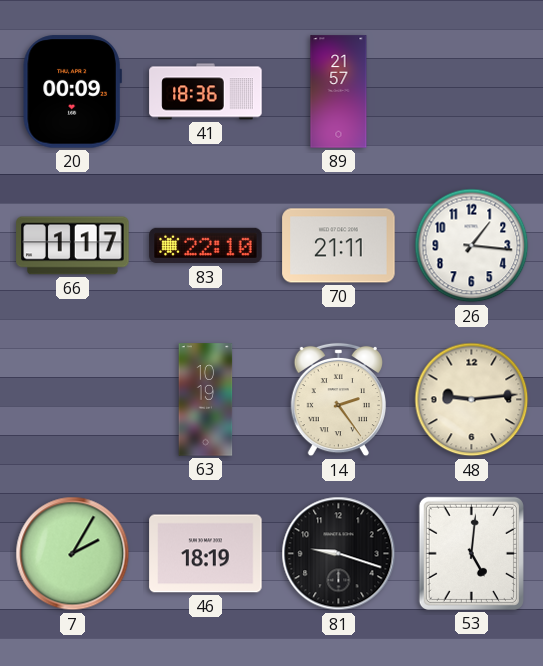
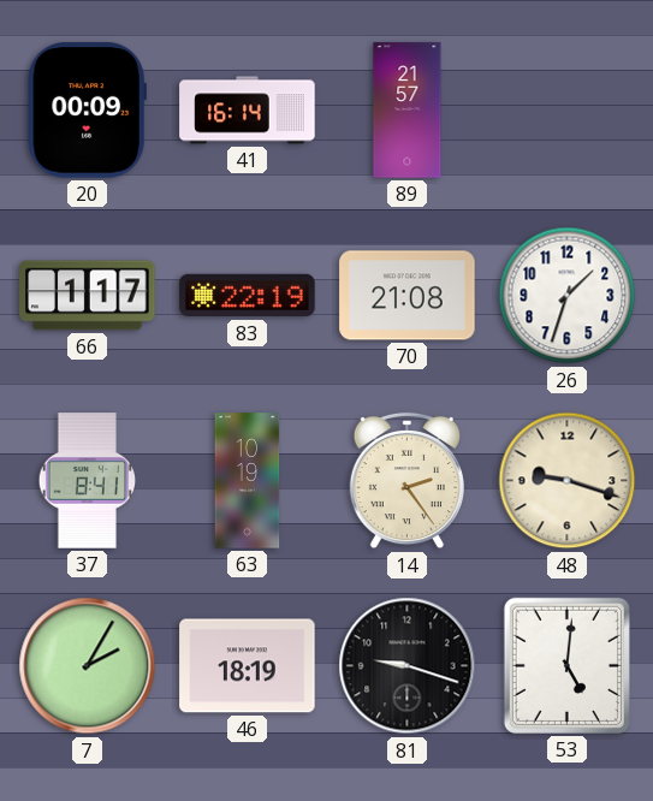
41: 18:36 -> 16:14
83: 22:10 -> 22:19
70: 21:11 -> 21:08
26: 1:16 -> 1:33
37: none -> 8:41
48: 9:14 -> 9:18
